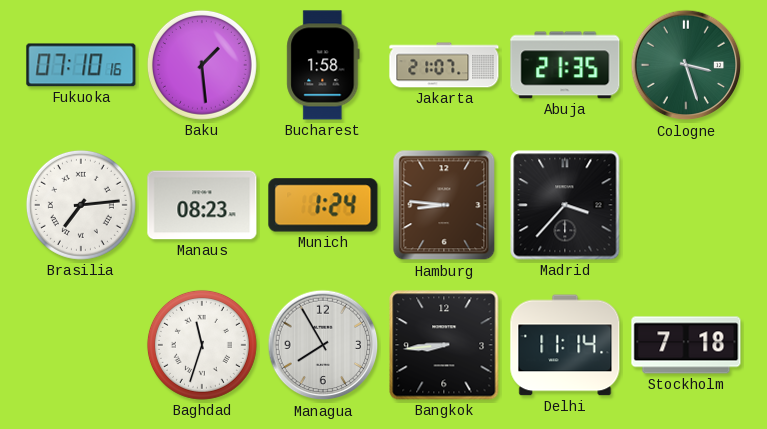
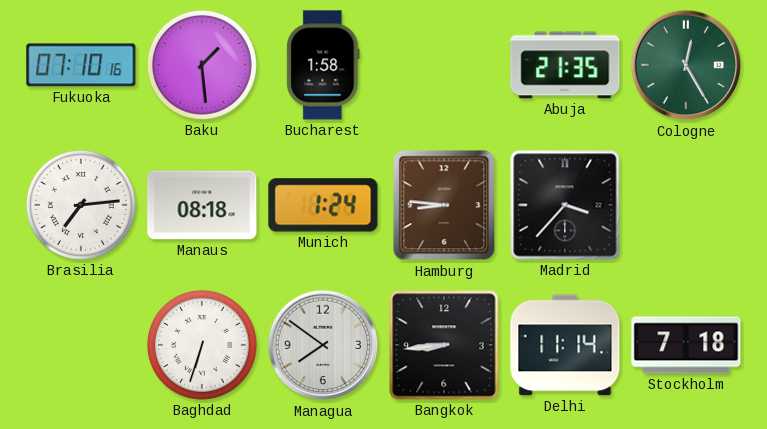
Jakarta: 21:07 -> none
Cologne: 3:27 -> 12:25
Manaus: 08:23 -> 08:18
Baghdad: 11:33 -> 6:33
Managua: 7:55 -> 7:51
